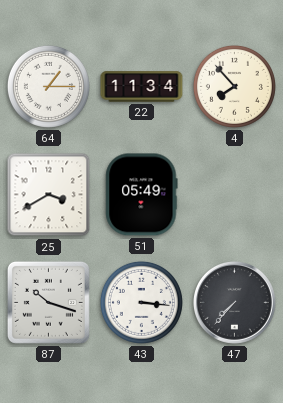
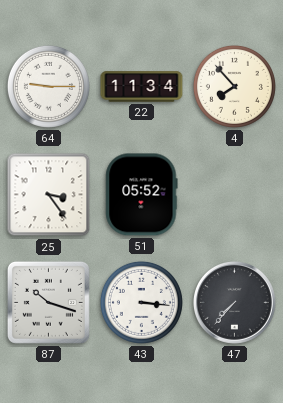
64: 1:15 -> 9:15
25: 3:40 -> 3:24
51: 05:49 -> 05:52
